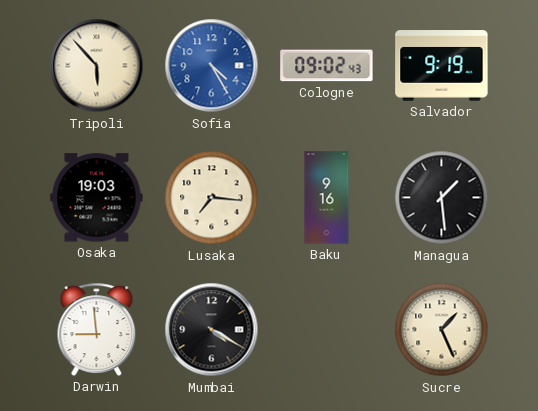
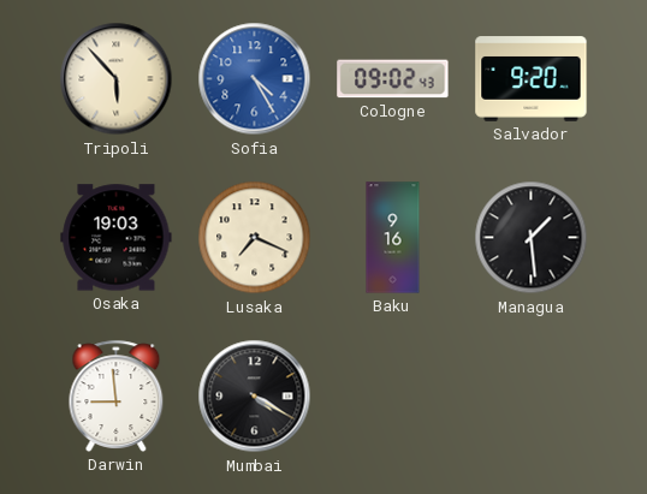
Salvador: 9:19 -> 9:20
Lusaka: 7:16 -> 7:19
Sucre: 1:26 -> none
